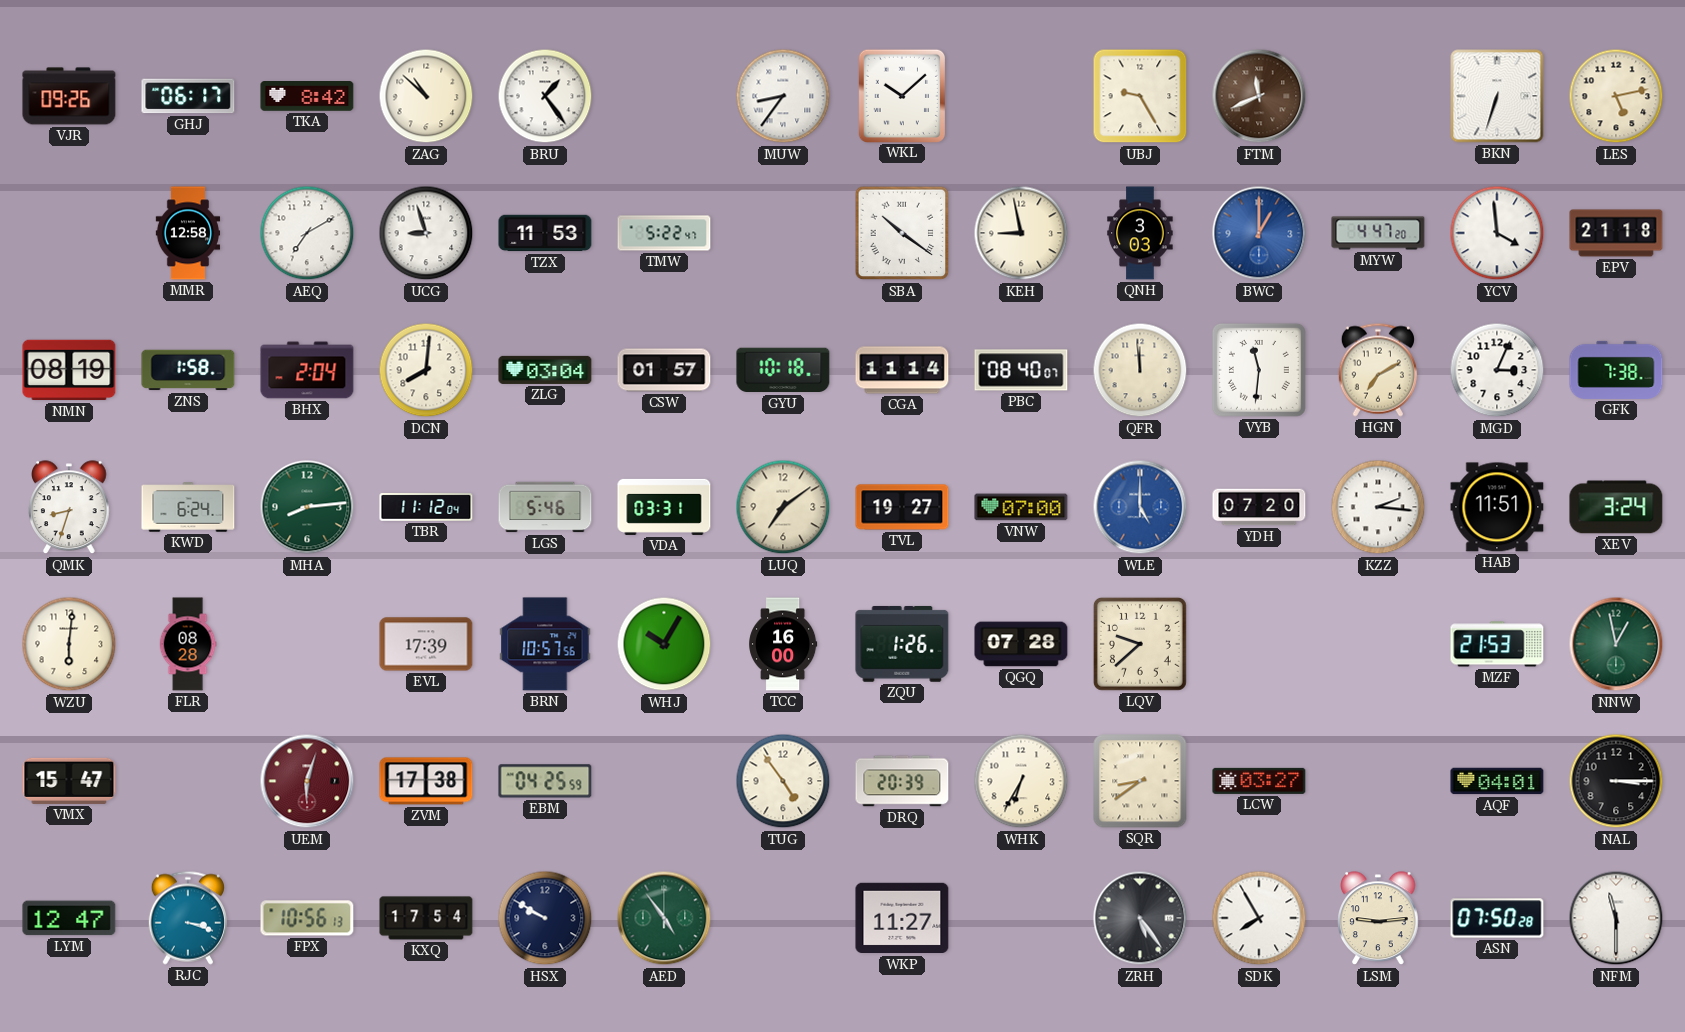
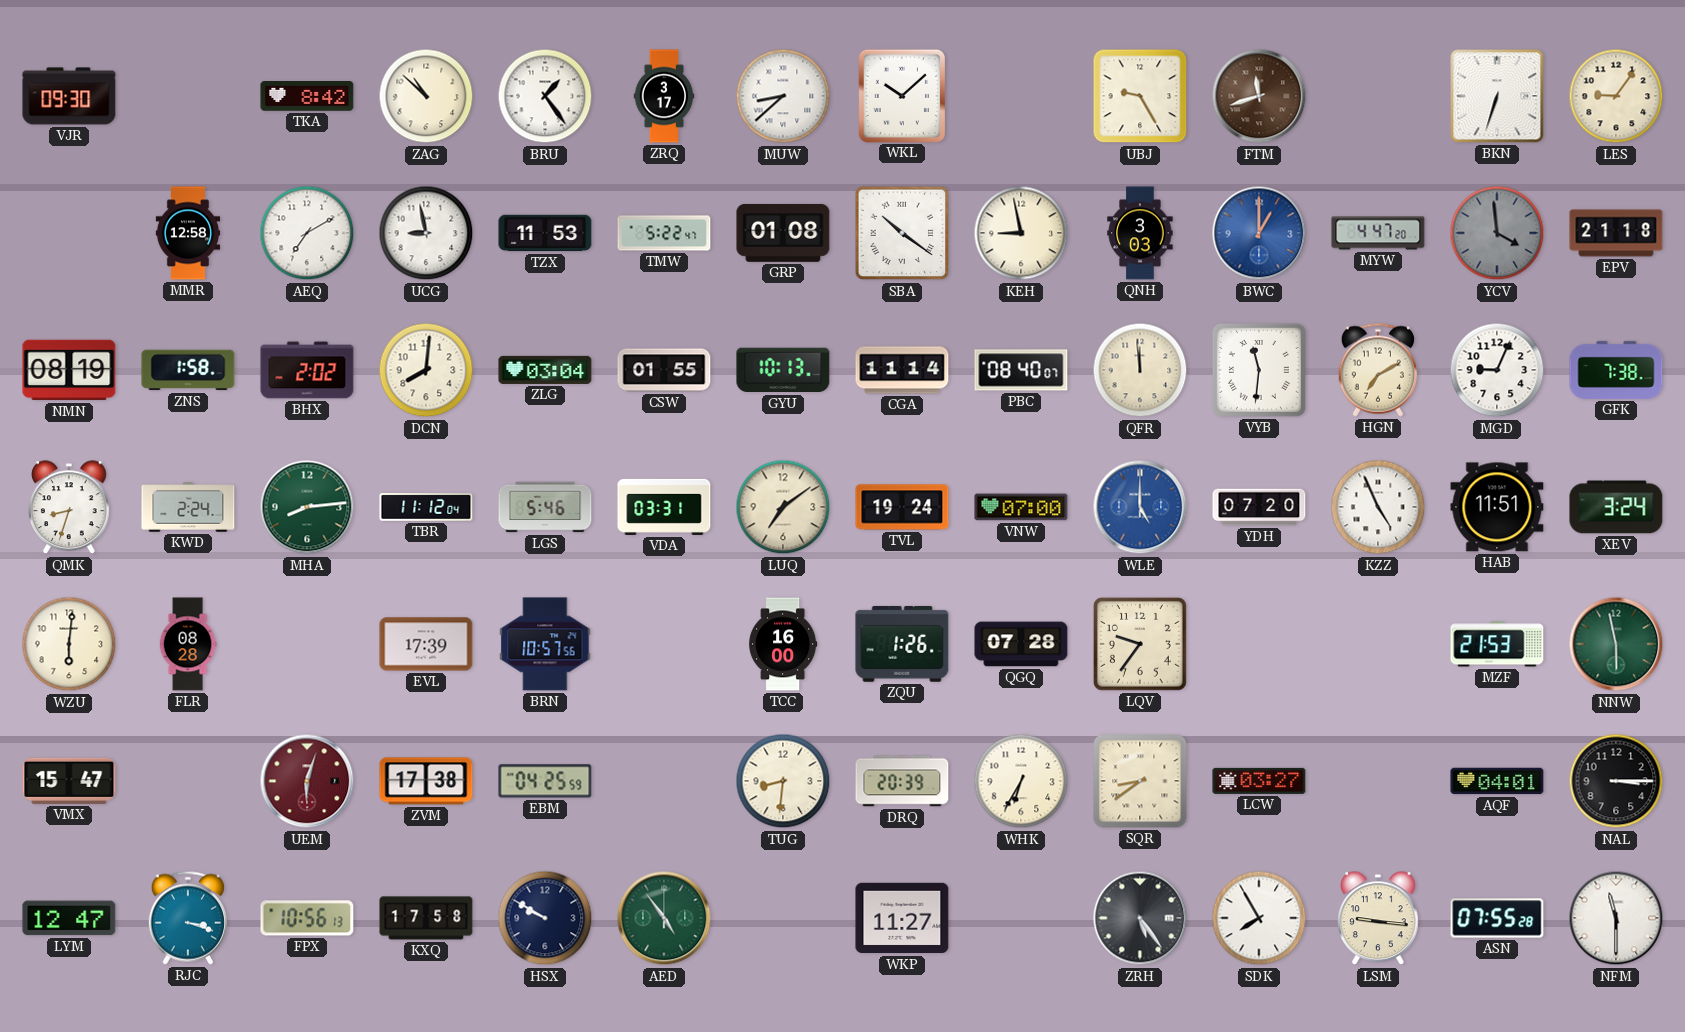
VJR: 09:26 -> 09:30
GHJ: 06:17 -> none
ZRQ: none -> 3:17
MUW: 8:36 -> 8:38
FTM: 11:41 -> 11:42
LES: 5:13 -> 9:06
UCG: 8:57 -> 8:58
GRP: none -> 01:08
YCV dial: white -> grey
BHX: 2:04 -> 2:02
CSW: 01:57 -> 01:55
GYU: 10:18 -> 10:13
MGD: 3:04 -> 9:04
KWD: 6:24 -> 2:24
TVL: 19:27 -> 19:24
KZZ: 2:16 -> 4:56
WHJ: 10:05 -> none
LQV: 9:38 -> 9:36
NNW: 12:58 -> 5:58
TUG: 4:54 -> 8:31
KXQ: 17:54 -> 17:58
LSM: 9:14 -> 9:16
ASN: 07:50 -> 07:55
